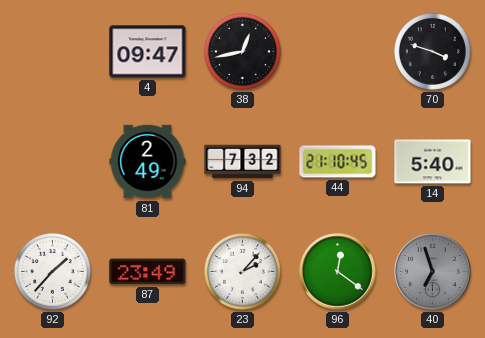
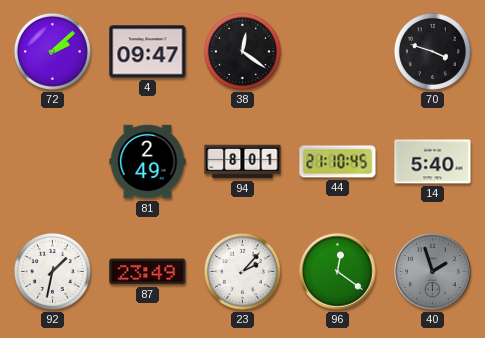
72: none -> 2:08
38: 12:43 -> 12:21
94: 7:32 -> 8:01
92: 1:37 -> 1:32
40: 6:57 -> 1:57
